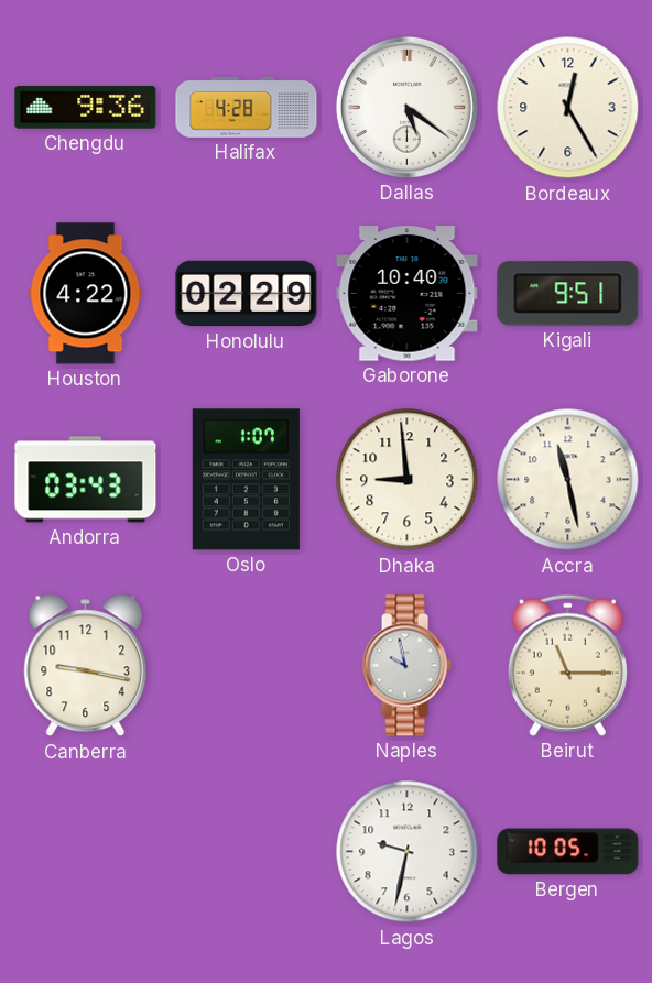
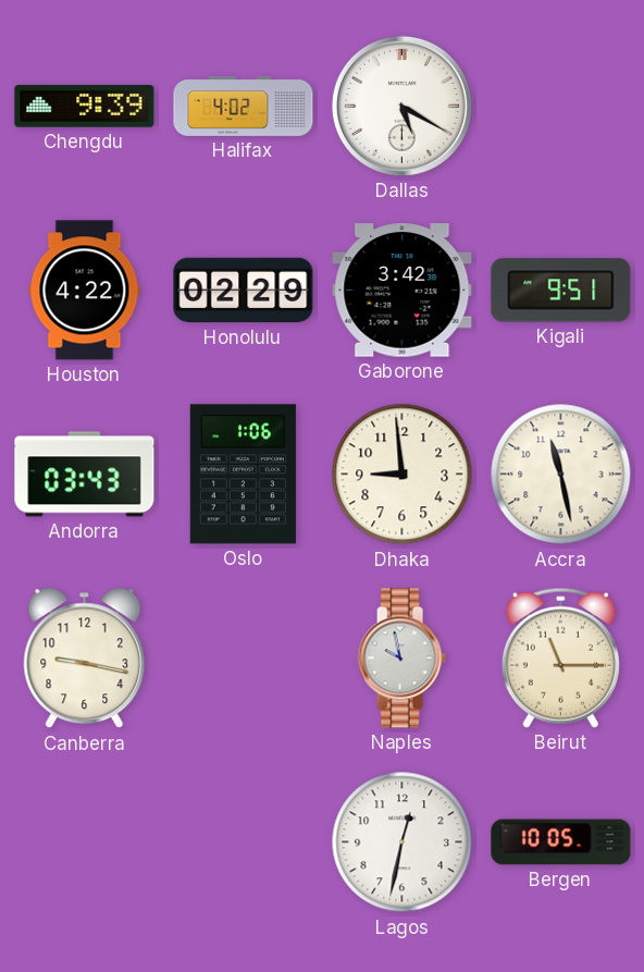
Chengdu: 9:36 -> 9:39
Halifax: 4:28 -> 4:02
Dallas: 5:21 -> 5:20
Bordeaux: 12:25 -> none
Gaborone: 10:40 -> 3:42
Oslo: 1:07 -> 1:06
Lagos: 9:32 -> 12:32
